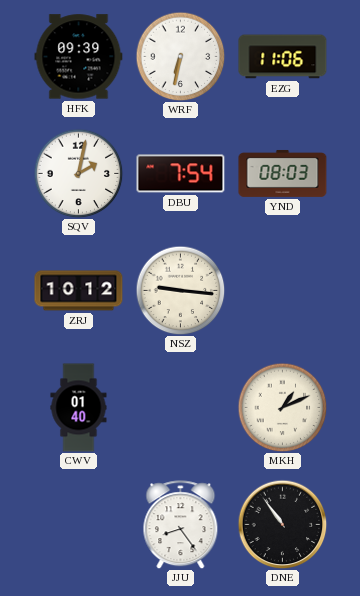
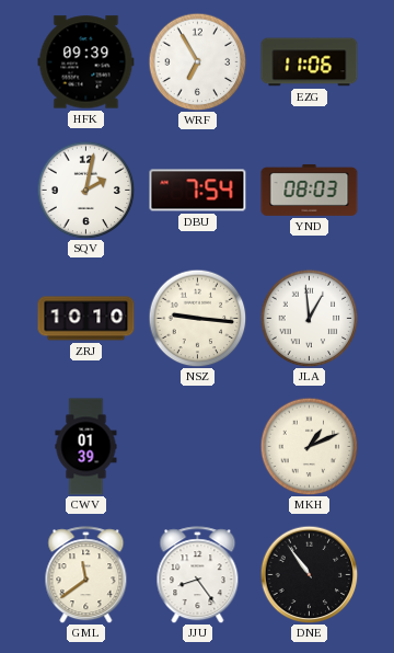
WRF: 6:32 -> 6:55
ZRJ: 10:12 -> 10:10
JLA: none -> 12:59
CWV: 01:40 -> 01:39
GML: none -> 11:39
